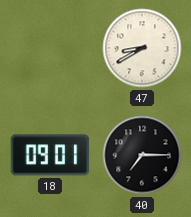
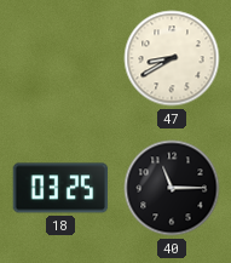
18: 09:01 -> 03:25
40: 7:15 -> 11:15
